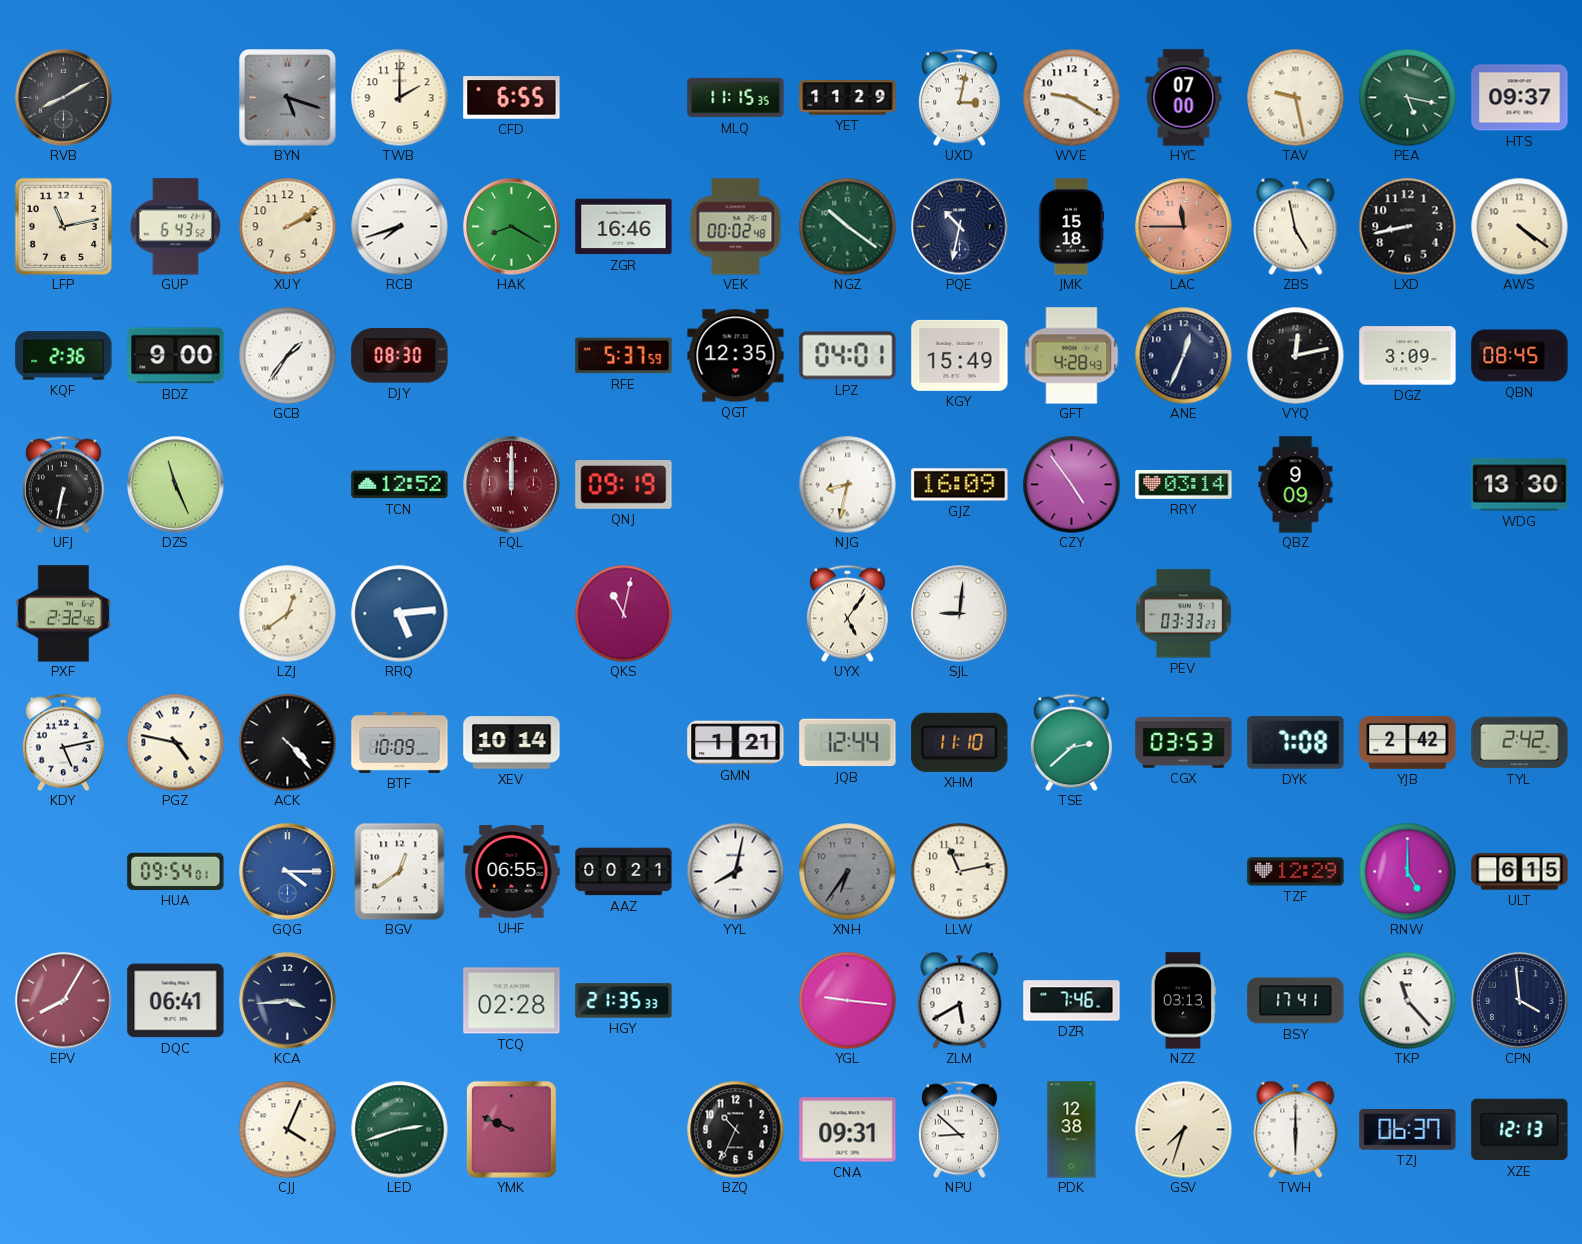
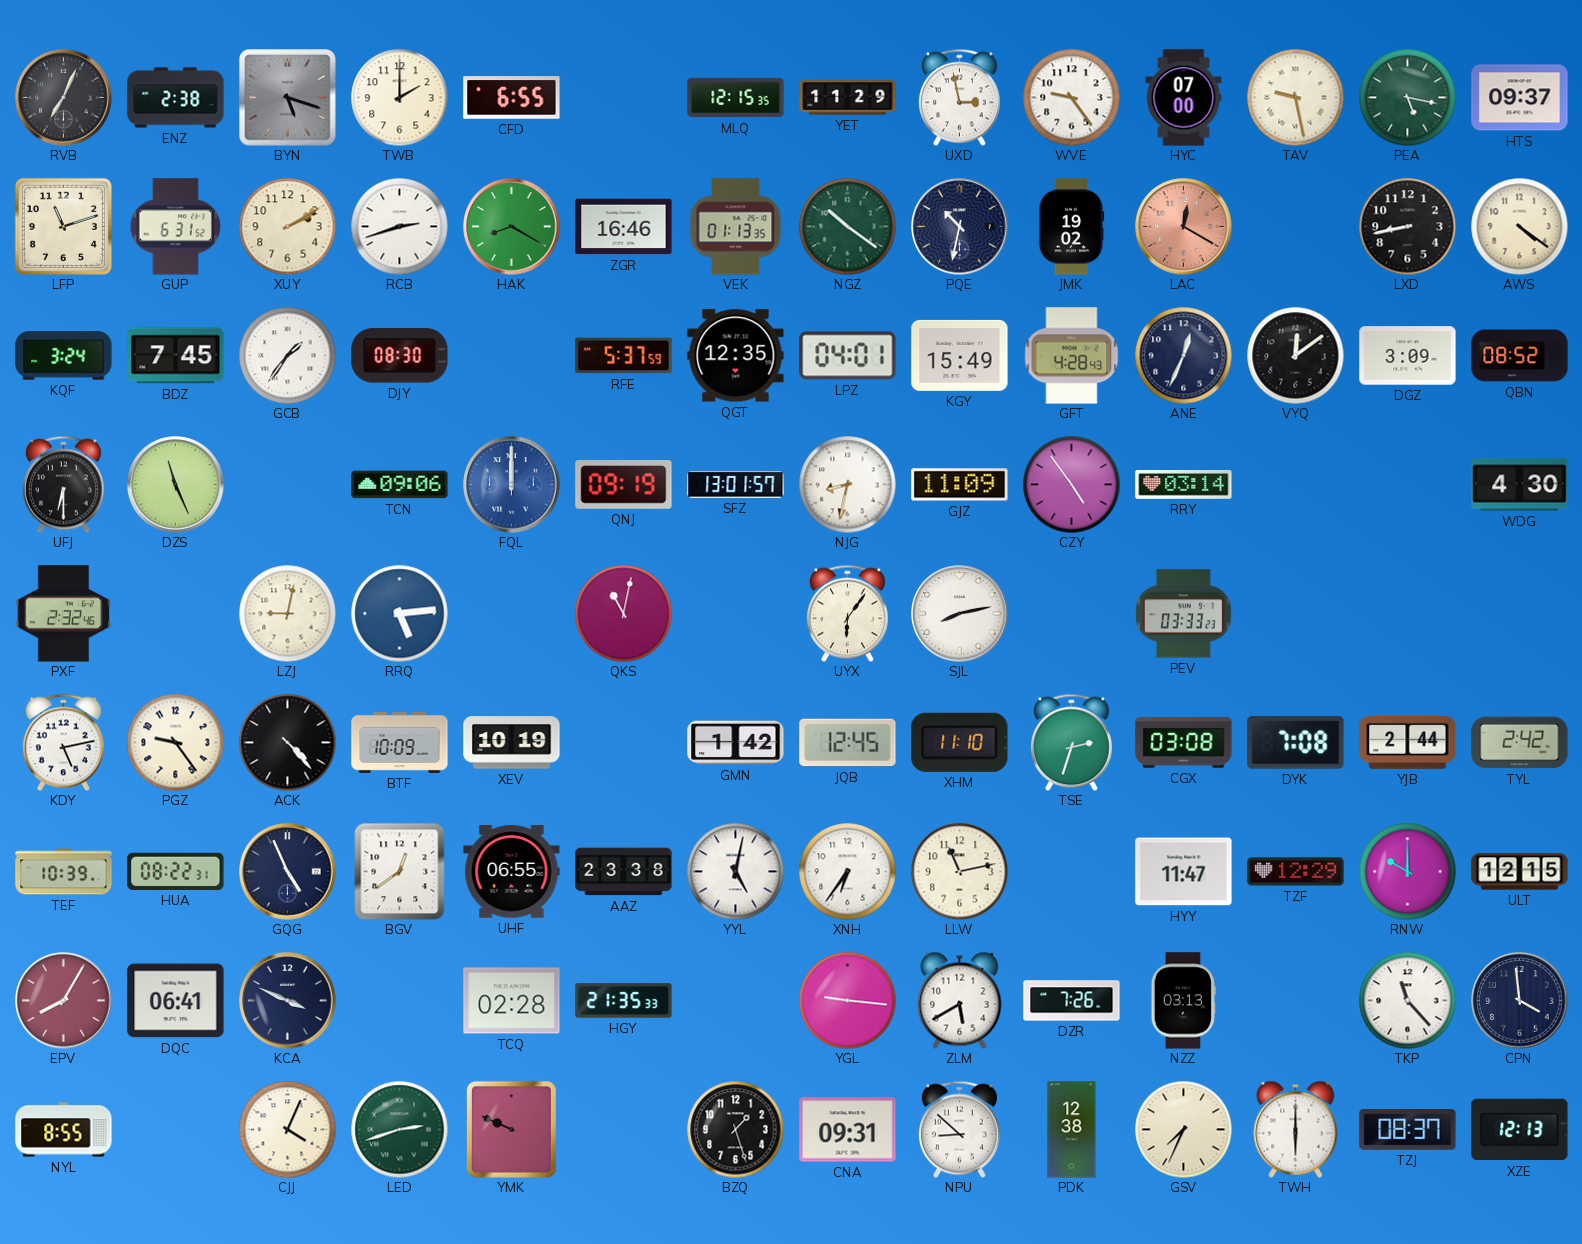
RVB: 8:10 -> 7:04
ENZ: none -> 2:38
MLQ: 11:15 -> 12:15
UXD: 3:02 -> 2:58
WVE: 9:20 -> 9:24
LFP: 11:13 -> 11:12
GUP: 6:43 -> 6:31
RCB: 7:42 -> 2:42
VEK: 00:02 -> 01:13
JMK: 15:18 -> 19:02
LAC: 11:45 -> 12:20
ZBS: 4:58 -> none
KQF: 2:36 -> 3:24
BDZ: 9:00 -> 7:45
VYQ: 12:13 -> 12:09
QBN: 08:45 -> 08:52
UFJ: 6:32 -> 6:30
TCN: 12:52 -> 09:06
FQL dial: burgundy -> blue
SFZ: none -> 13:01
GJZ: 16:09 -> 11:09
QBZ: 9:09 -> none
WDG: 13:30 -> 4:30
LZJ: 12:39 -> 9:02
UYX: 5:06 -> 6:06
SJL: 9:01 -> 8:13
PGZ: 4:47 -> 9:24
XEV: 10:14 -> 10:19
GMN: 1:21 -> 1:42
JQB: 12:44 -> 12:45
TSE: 2:38 -> 2:33
CGX: 03:53 -> 03:08
YJB: 2:42 -> 2:44
TEF: none -> 10:39
HUA: 09:54 -> 08:22
GQG: 4:15 -> 4:56
GQG dial: blue -> navy
AAZ: 00:21 -> 23:38
YYL: 8:02 -> 5:02
XNH dial: grey -> white
HYY: none -> 11:47
RNW: 5:00 -> 10:00
ULT: 6:15 -> 12:15
KCA: 3:44 -> 3:49
DZR: 7:46 -> 7:26
BSY: 17:41 -> none
NYL: none -> 8:55
BZQ: 10:34 -> 1:27
GSV: 7:33 -> 7:34
TZJ: 06:37 -> 08:37
